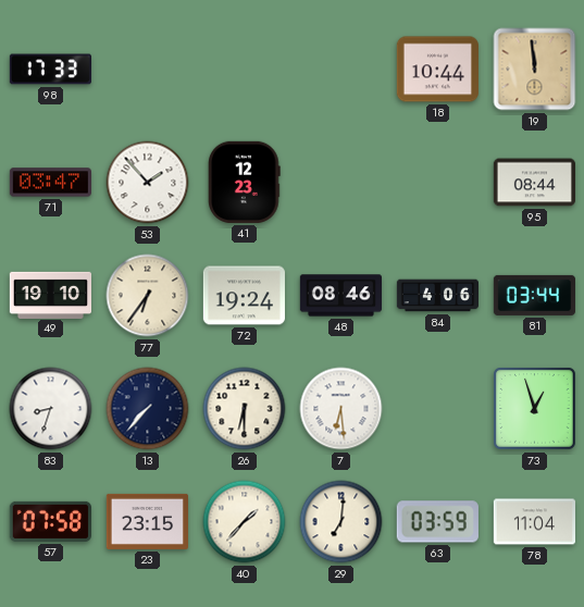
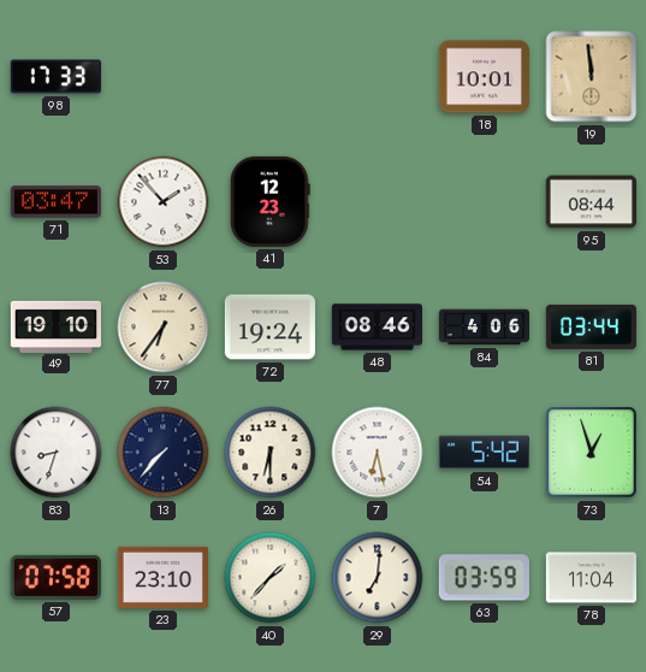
18: 10:44 -> 10:01
7: 6:29 -> 6:28
54: none -> 5:42
23: 23:15 -> 23:10
